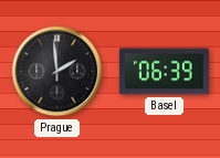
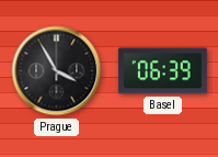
Prague: 1:59 -> 3:55
